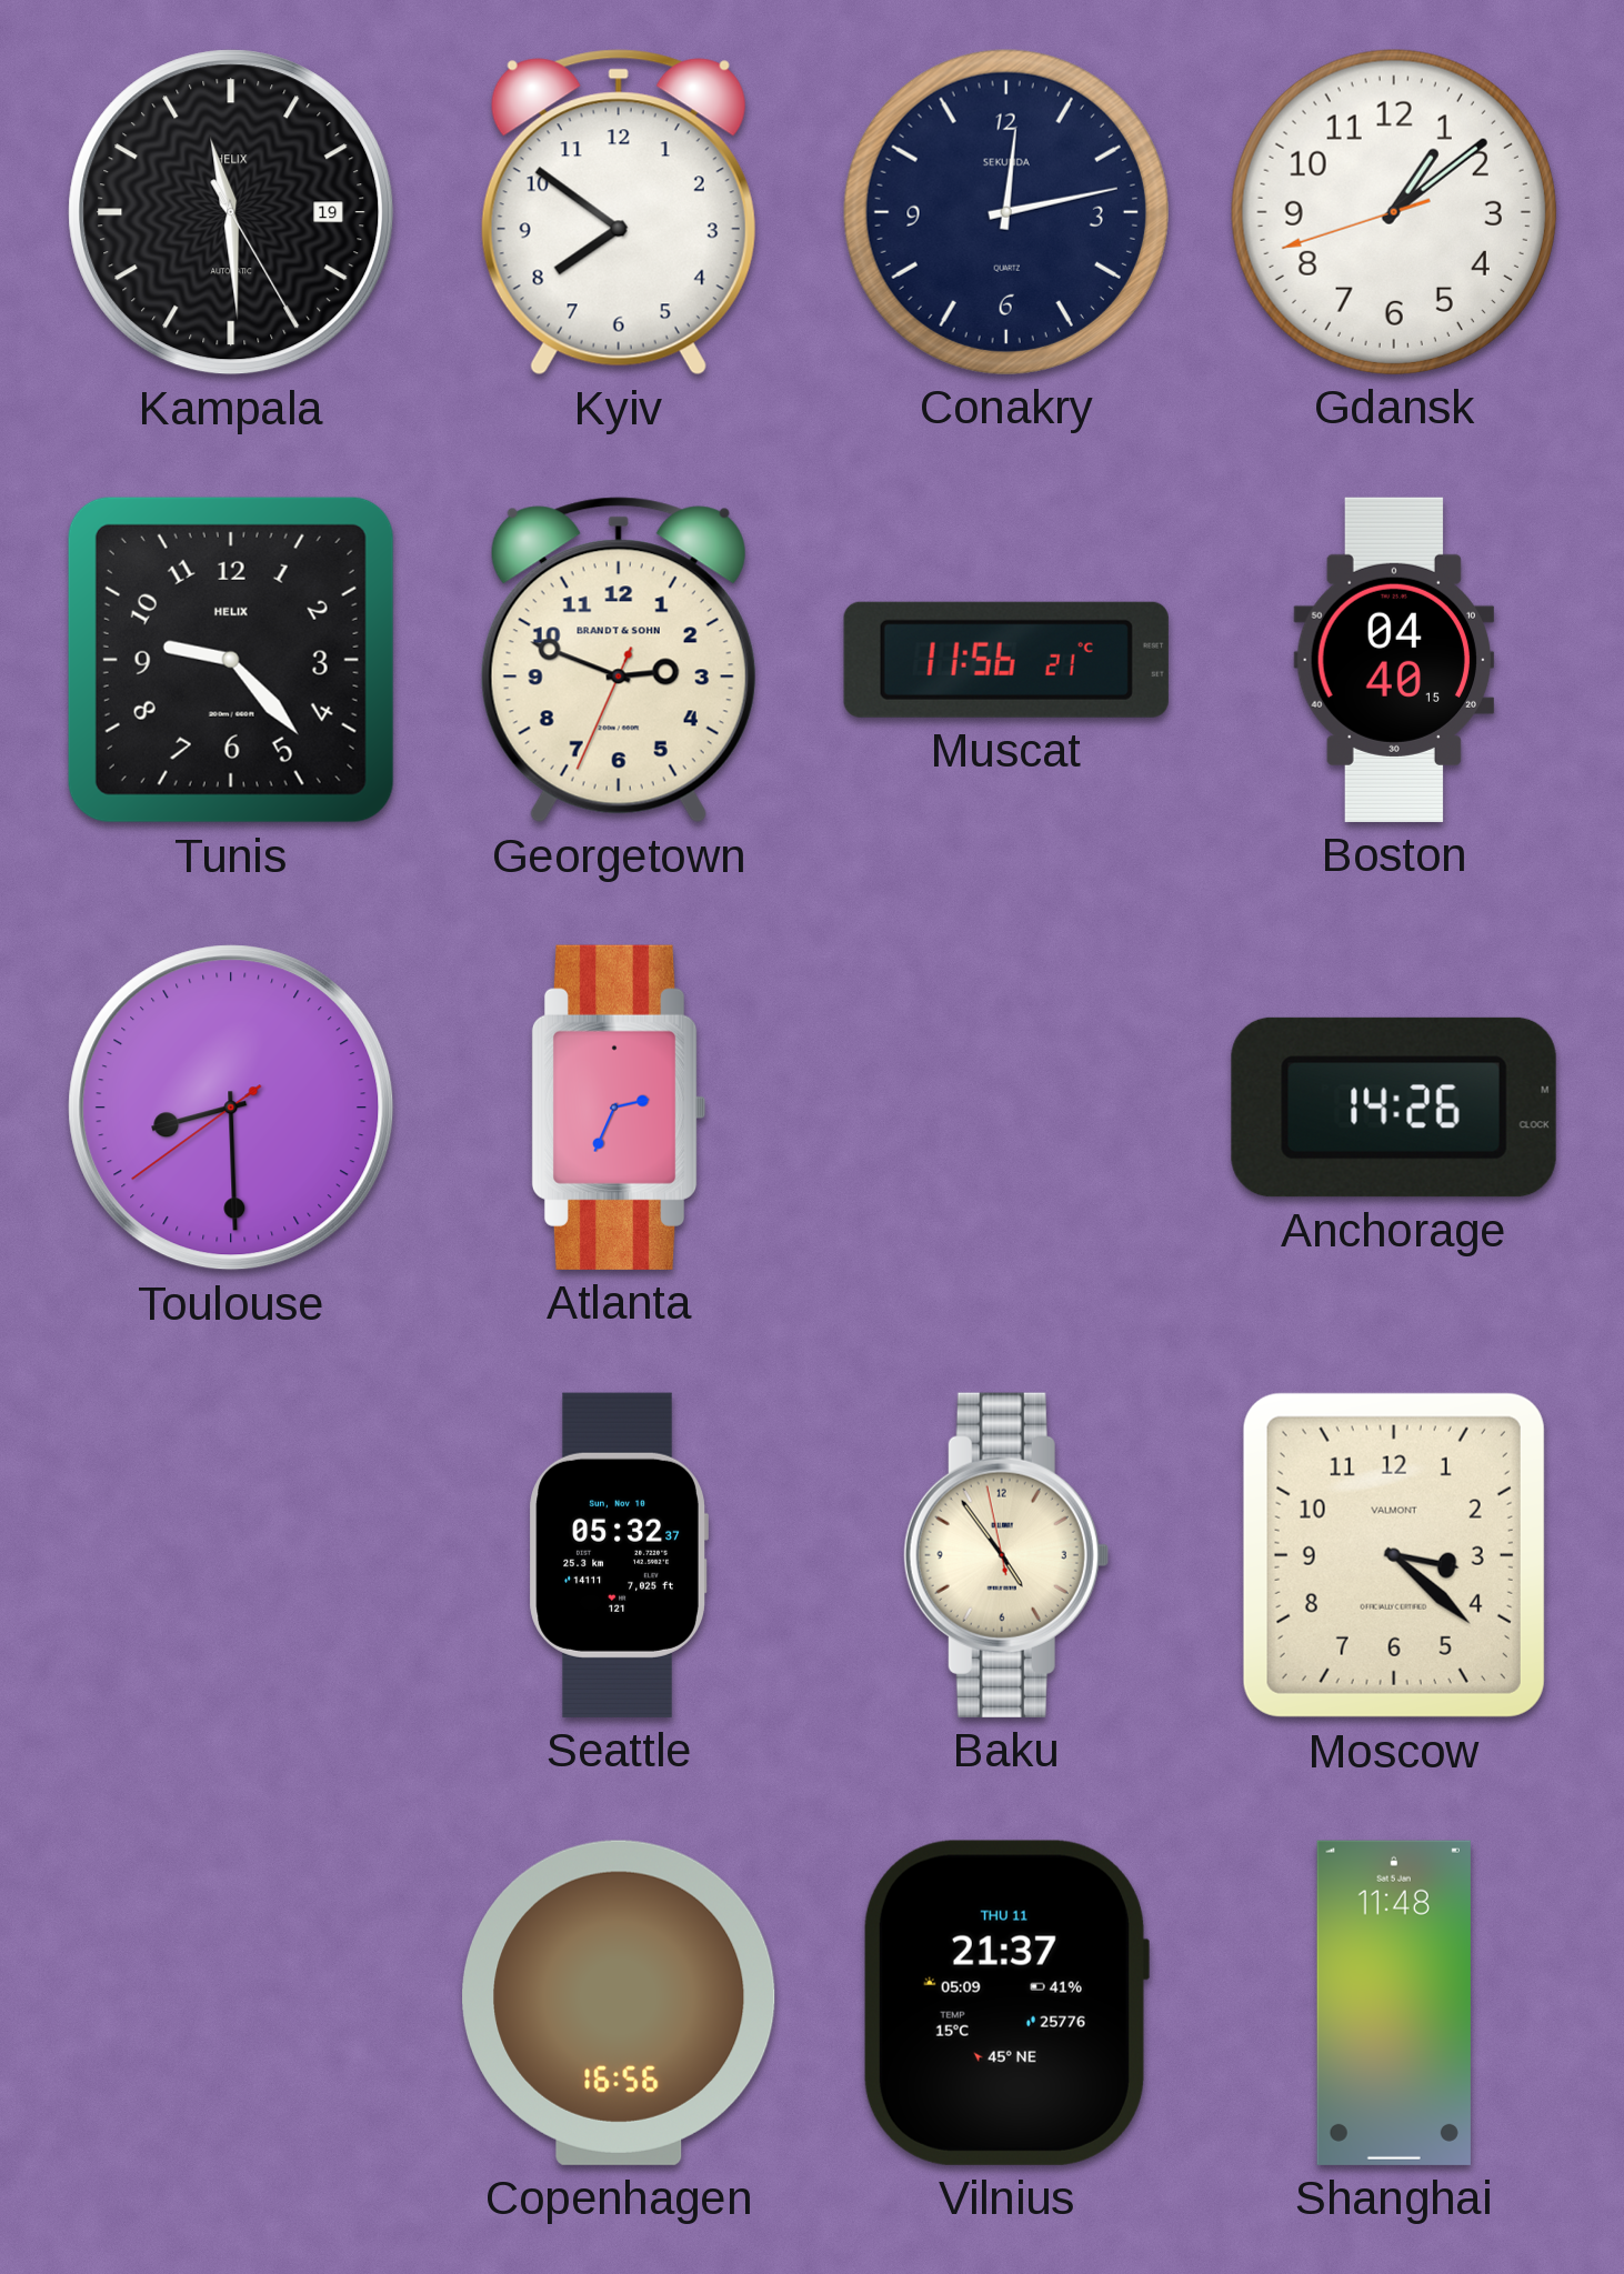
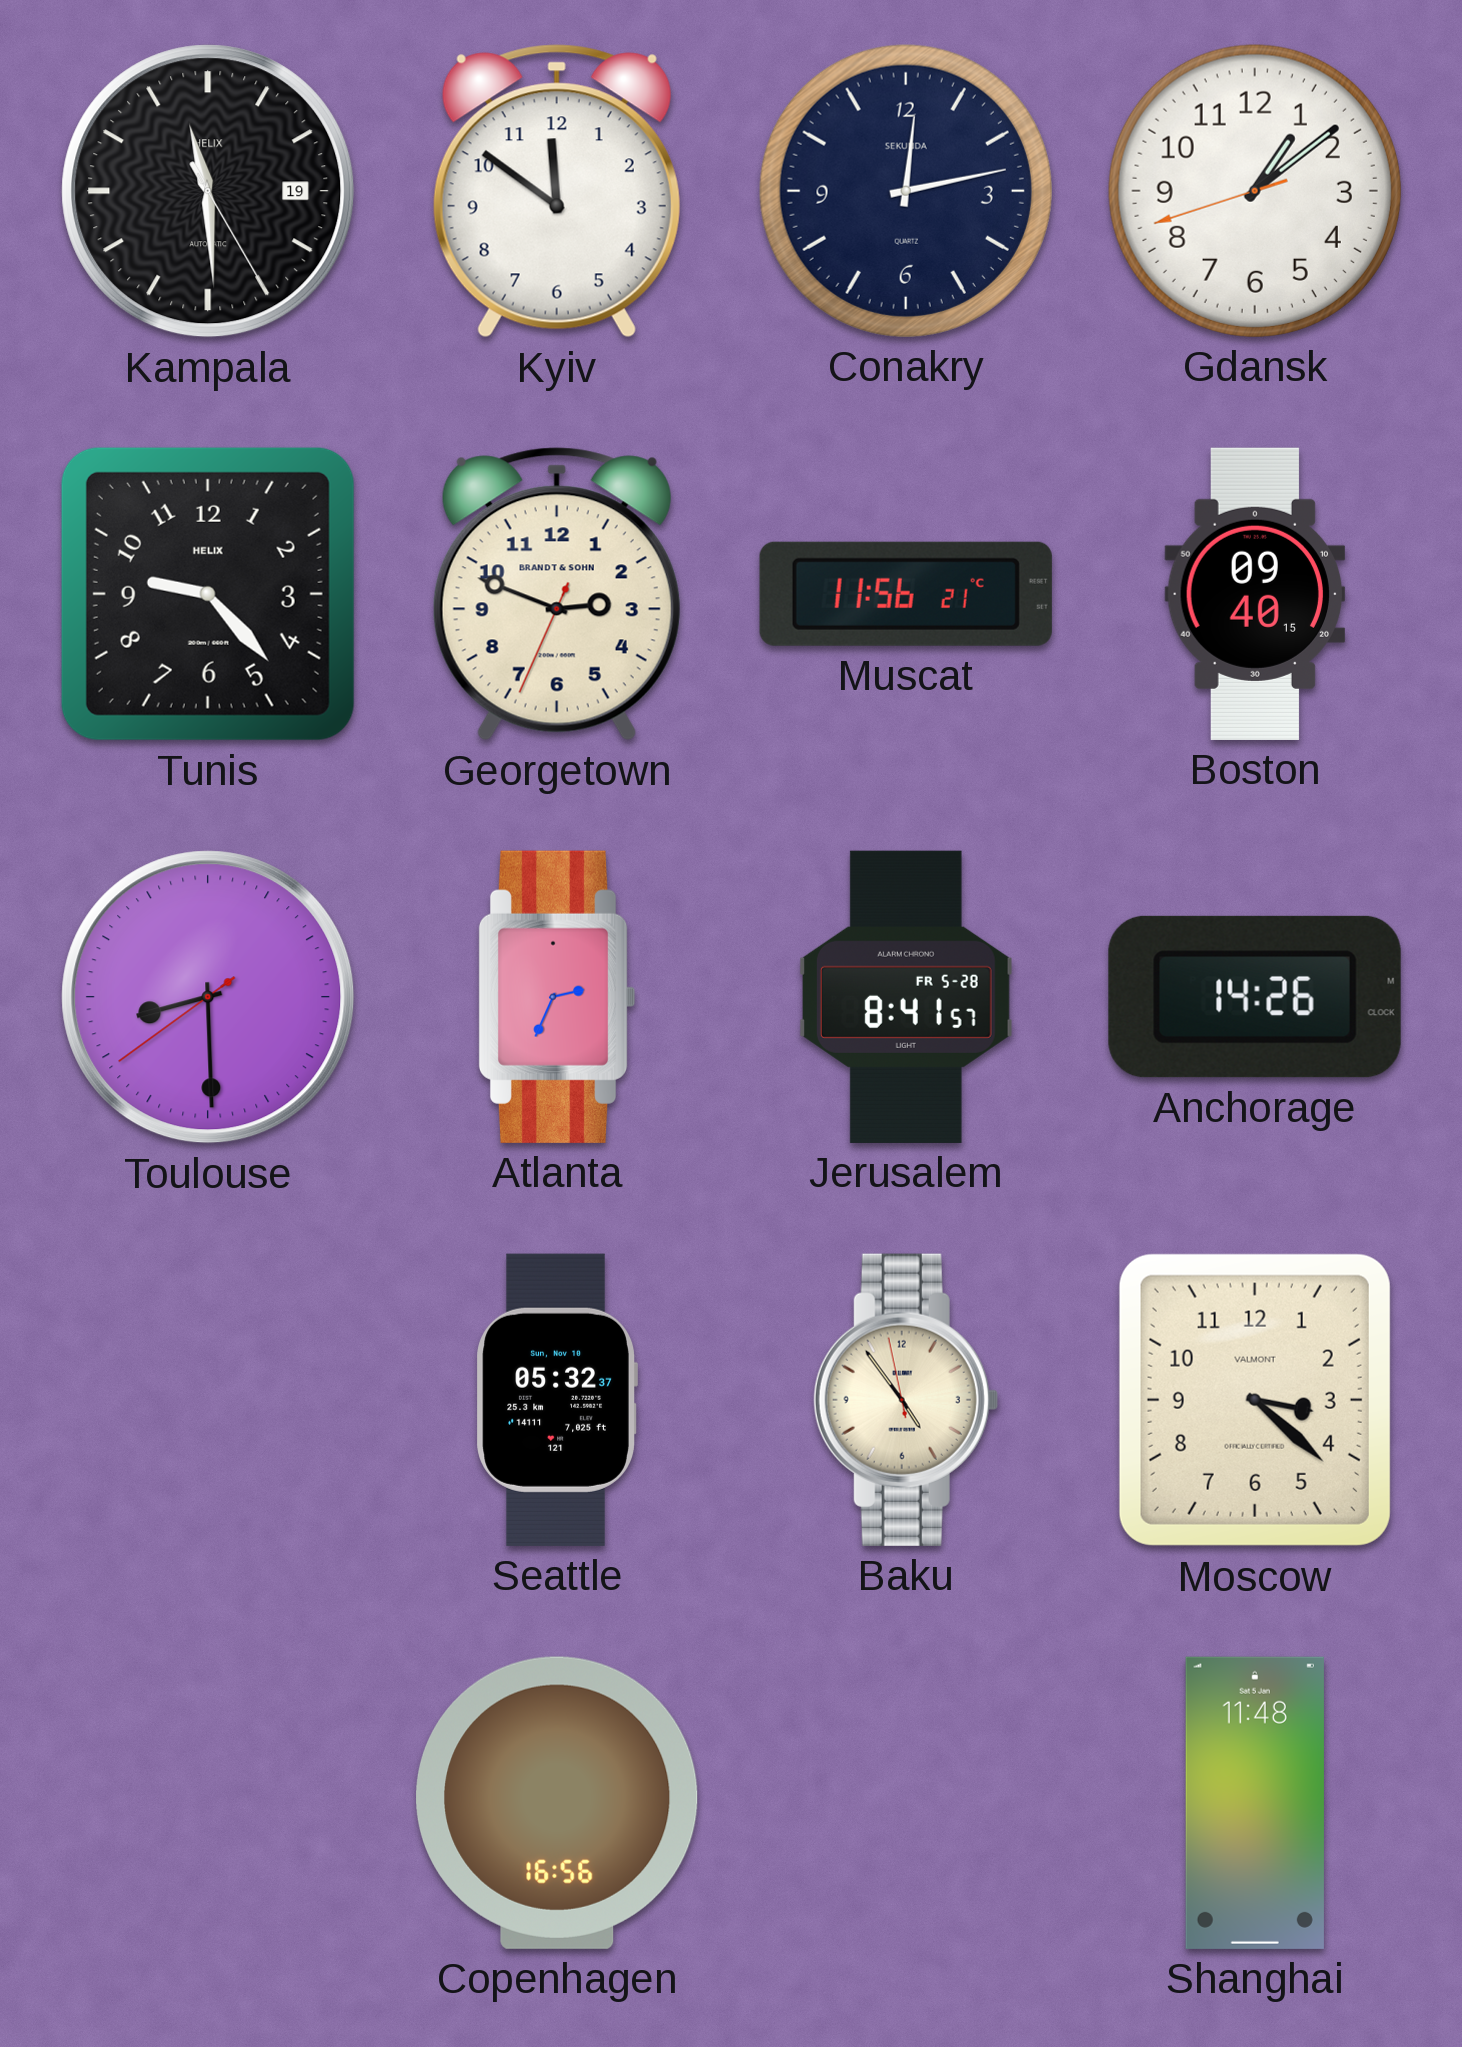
Kyiv: 7:51 -> 11:51
Boston: 04:40 -> 09:40
Jerusalem: none -> 8:41
Vilnius: 21:37 -> none
